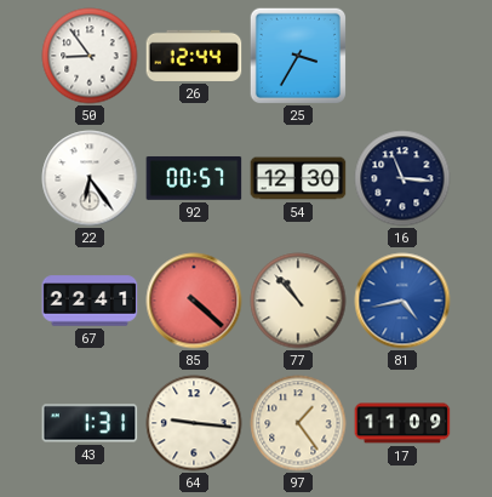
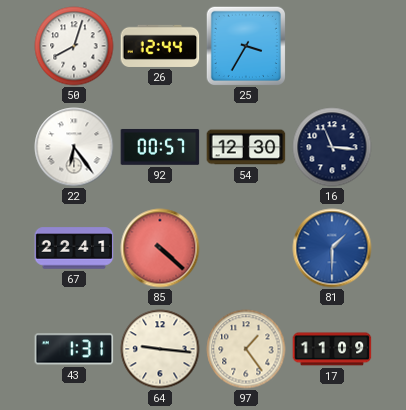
50: 8:54 -> 8:03
77: 10:53 -> none
81: 4:43 -> 1:30
